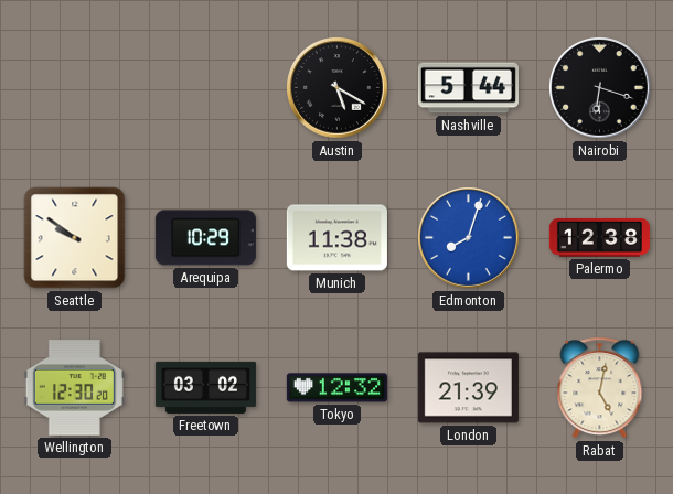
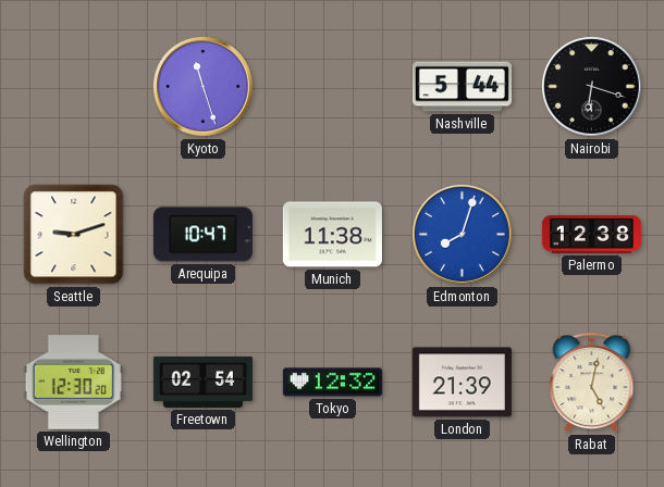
Kyoto: none -> 11:27
Austin: 5:20 -> none
Seattle: 9:51 -> 9:12
Arequipa: 10:29 -> 10:47
Freetown: 03:02 -> 02:54
